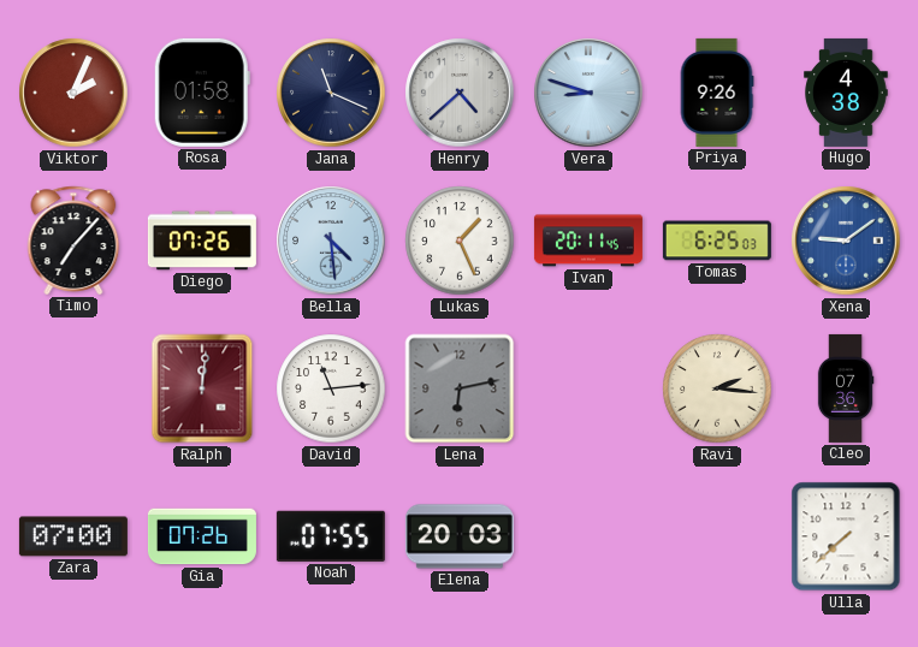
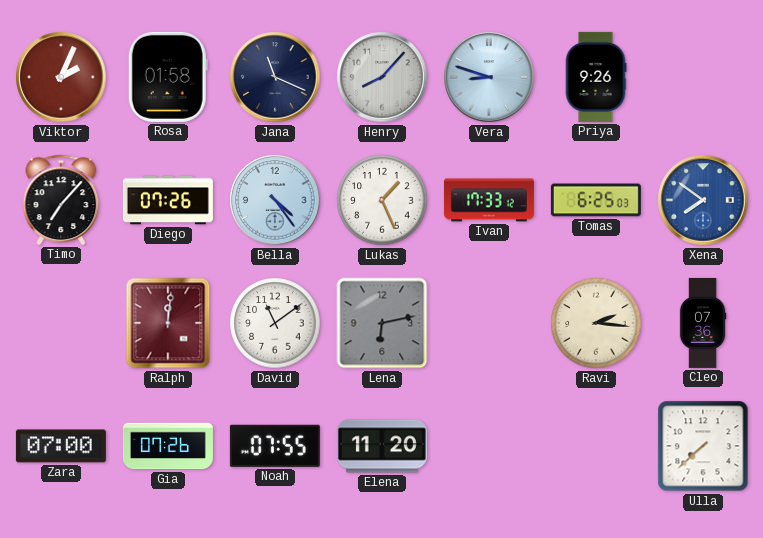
Henry: 4:38 -> 8:07
Hugo: 4:38 -> none
Bella: 4:29 -> 4:24
Ivan: 20:11 -> 17:33
Xena: 9:09 -> 7:51
David: 11:14 -> 11:09
Elena: 20:03 -> 11:20
